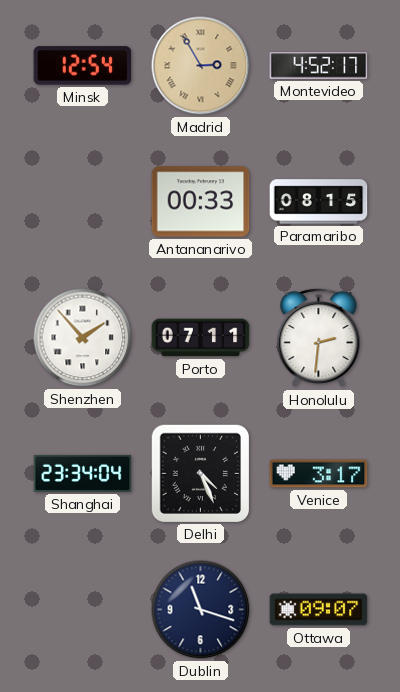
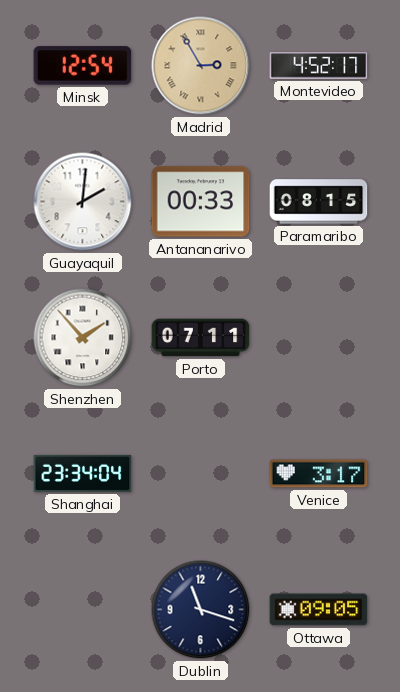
Guayaquil: none -> 2:01
Honolulu: 2:31 -> none
Delhi: 4:26 -> none
Ottawa: 09:07 -> 09:05
